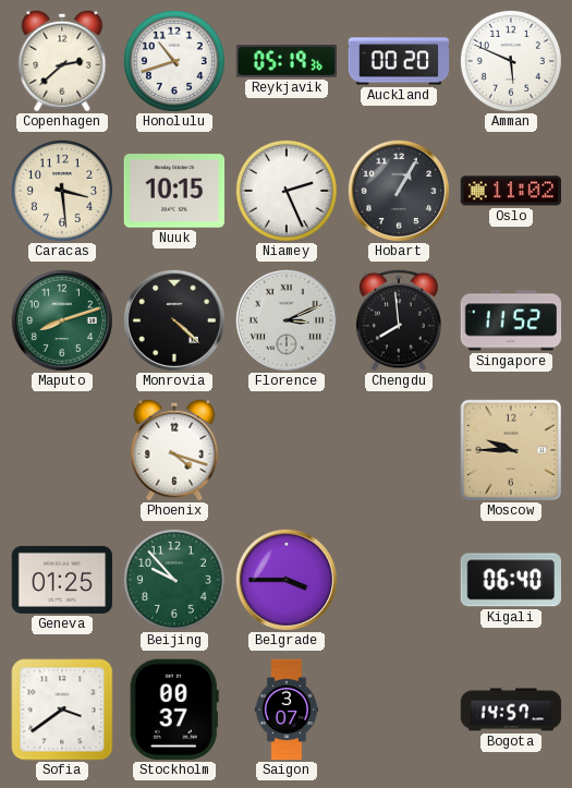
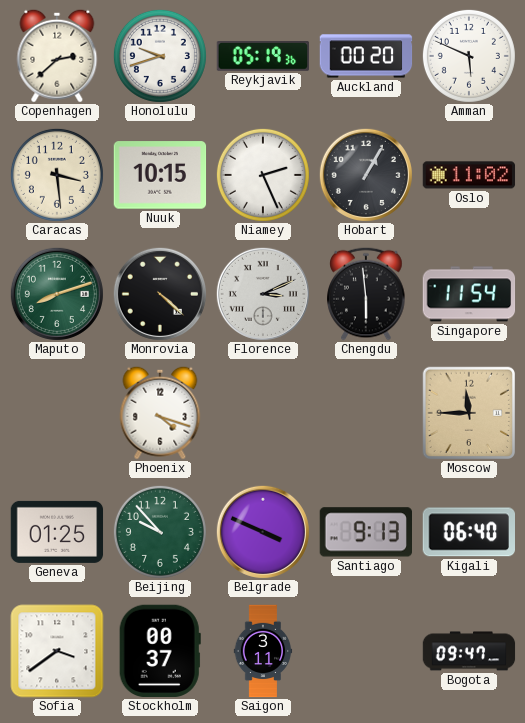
Honolulu: 10:42 -> 9:42
Chengdu: 7:59 -> 5:59
Singapore: 11:52 -> 11:54
Moscow: 9:45 -> 11:45
Belgrade: 3:45 -> 3:49
Santiago: none -> 9:13
Saigon: 3:07 -> 3:11
Bogota: 14:57 -> 09:47
